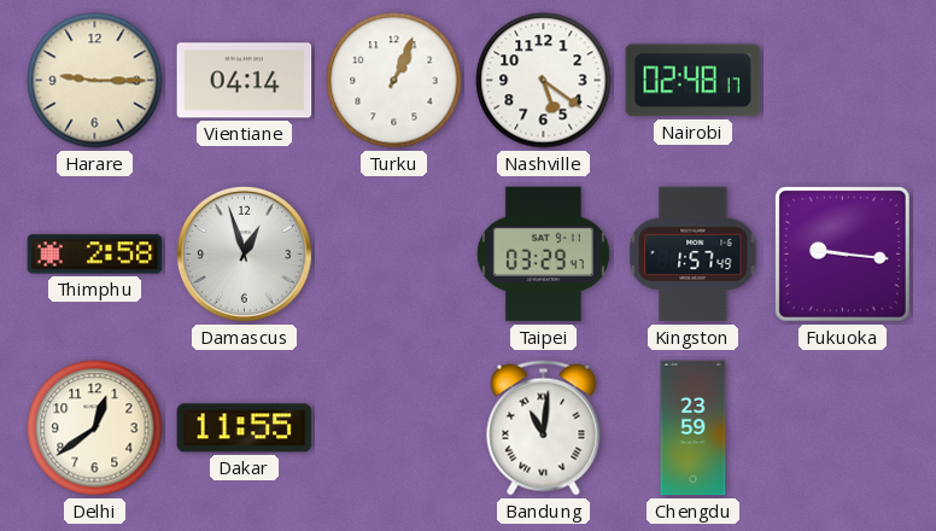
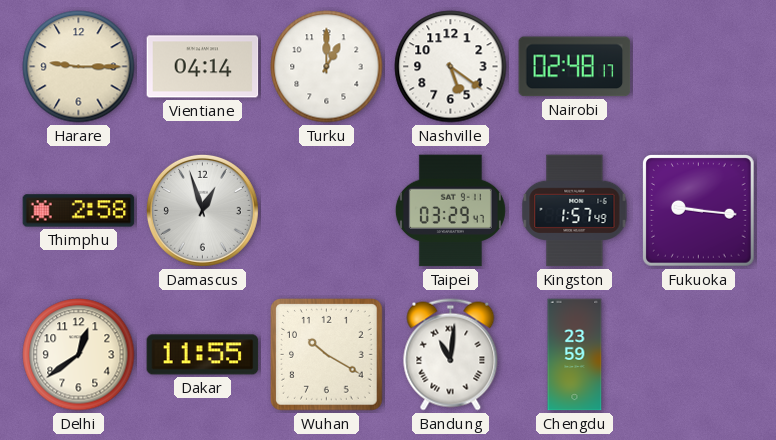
Turku: 1:04 -> 1:00
Wuhan: none -> 10:20
